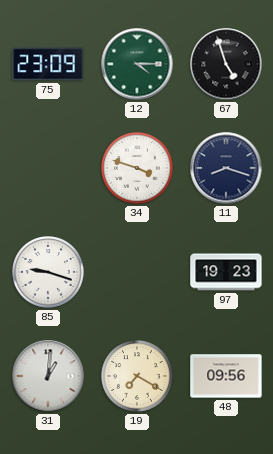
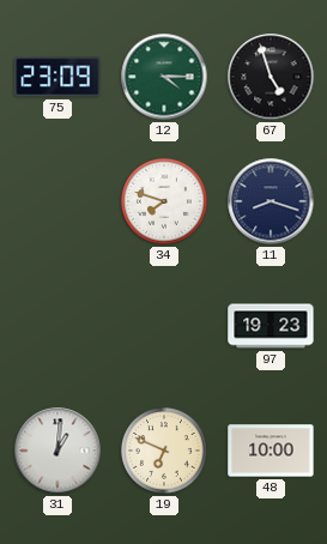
34: 3:48 -> 7:48
85: 9:18 -> none
19: 7:20 -> 6:49
48: 09:56 -> 10:00
